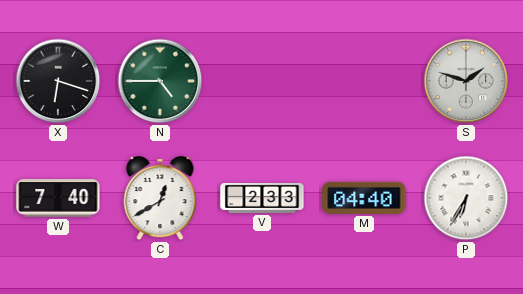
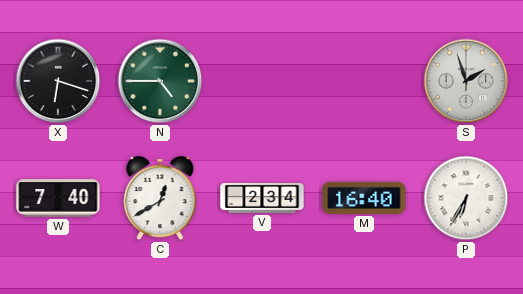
S: 1:48 -> 1:57
V: 2:33 -> 2:34
M: 04:40 -> 16:40
